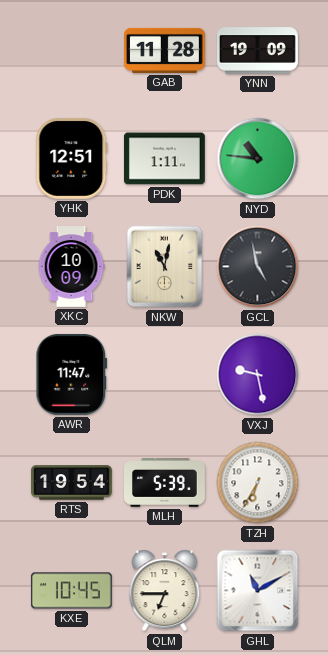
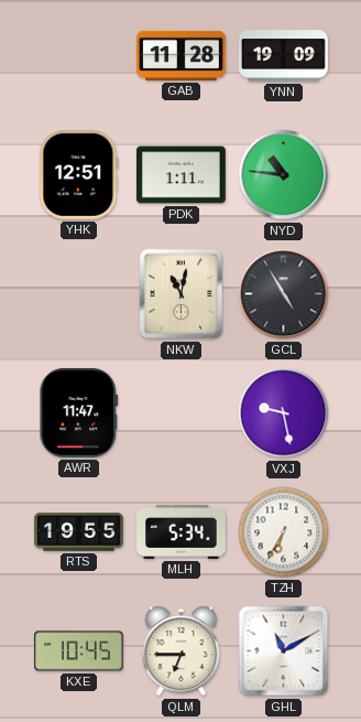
XKC: 10:09 -> none
GCL: 4:58 -> 4:55
RTS: 19:54 -> 19:55
MLH: 5:39 -> 5:34
